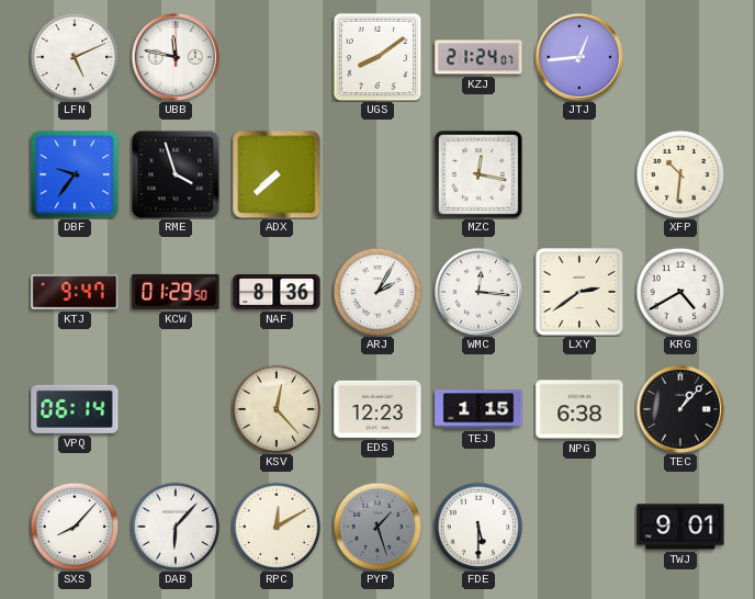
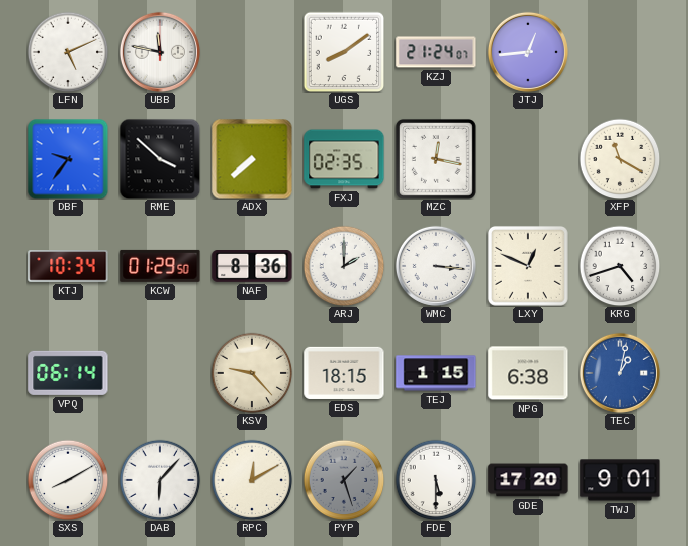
RME: 3:57 -> 3:52
FXJ: none -> 02:35
XFP: 10:31 -> 11:20
KTJ: 9:47 -> 10:34
ARJ: 2:05 -> 2:00
WMC: 12:16 -> 3:16
LXY: 2:39 -> 12:49
KRG: 4:40 -> 4:42
KSV: 12:23 -> 9:23
EDS: 12:23 -> 18:15
TEC: 1:07 -> 1:02
TEC dial: black -> blue
SXS: 8:07 -> 8:10
GDE: none -> 17:20
